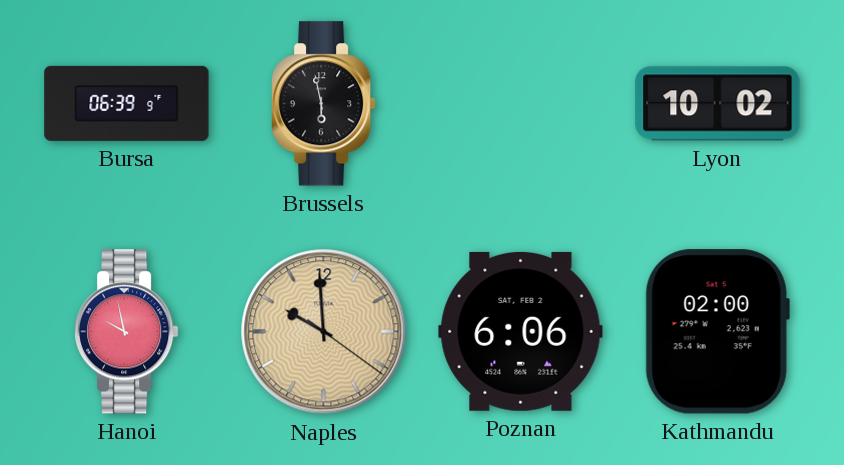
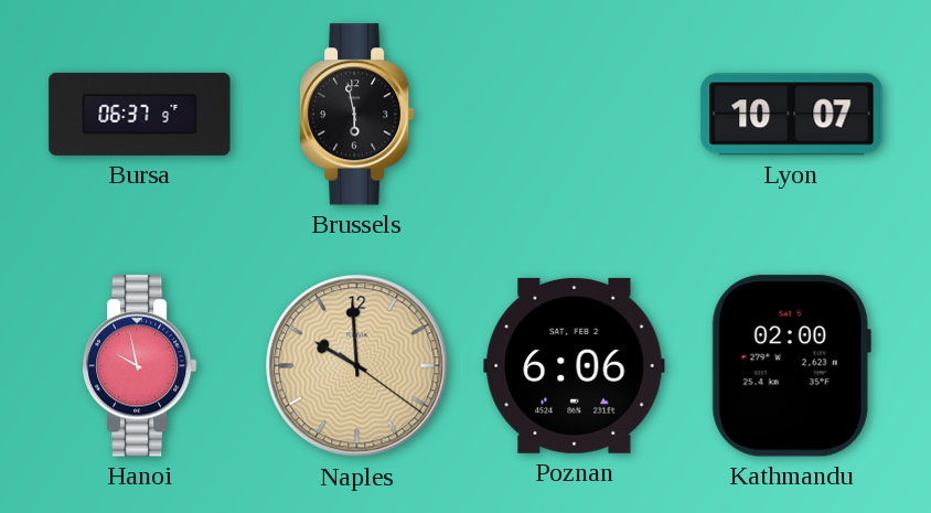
Bursa: 06:39 -> 06:37
Lyon: 10:02 -> 10:07
